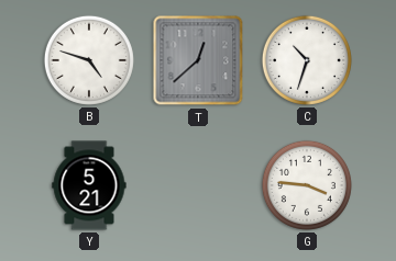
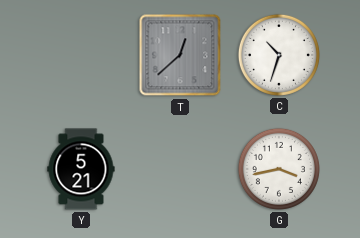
B: 4:48 -> none
G: 3:46 -> 3:43
